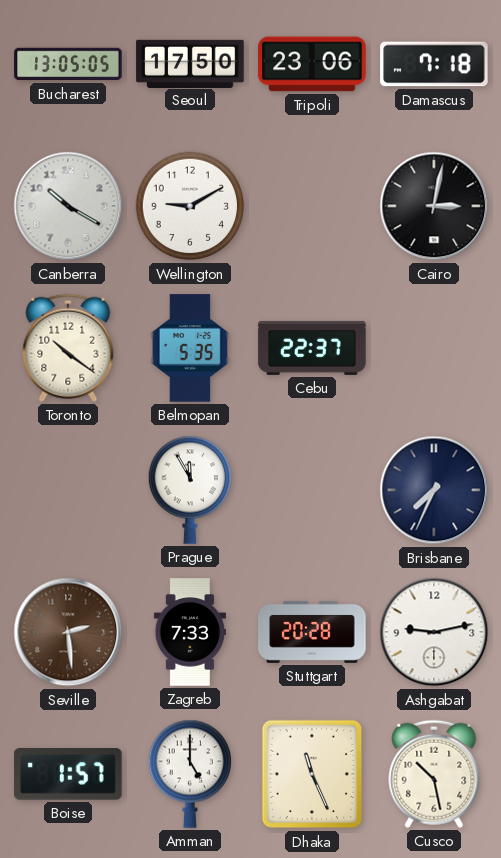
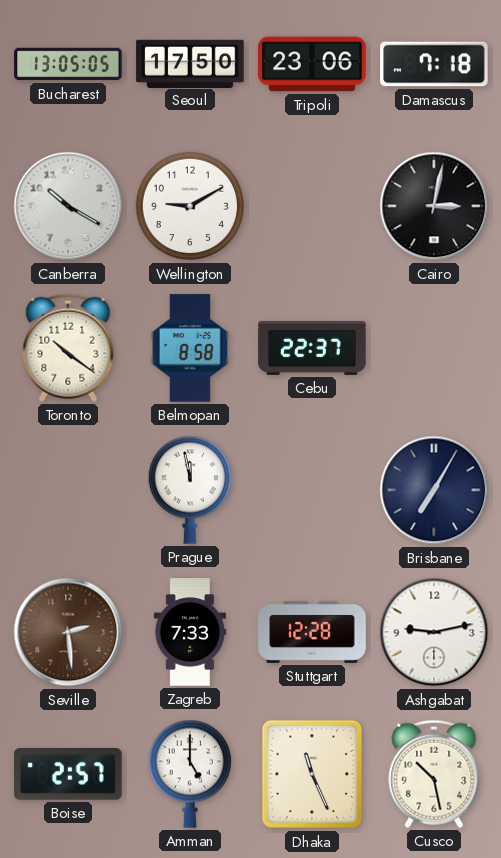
Belmopan: 5:35 -> 8:58
Prague: 11:55 -> 11:58
Brisbane: 7:34 -> 7:05
Stuttgart: 20:28 -> 12:28
Boise: 1:57 -> 2:57
